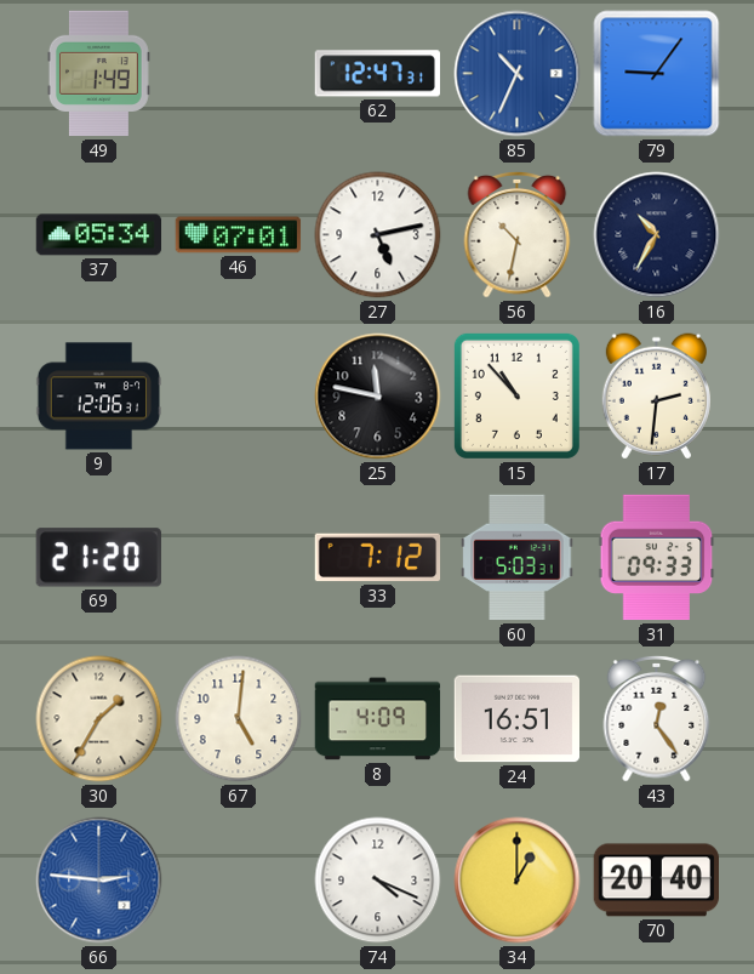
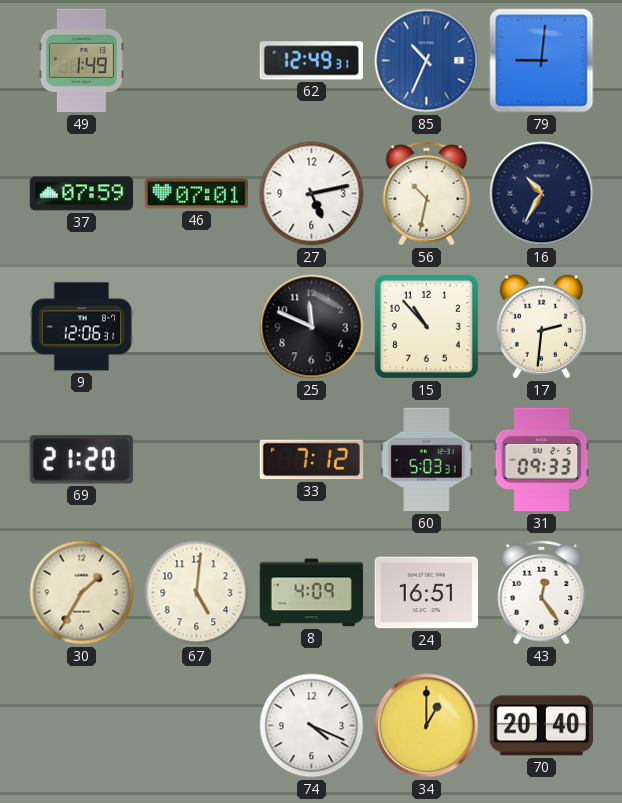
62: 12:47 -> 12:49
79: 9:06 -> 9:01
37: 05:34 -> 07:59
25: 11:47 -> 11:49
66: 2:46 -> none
